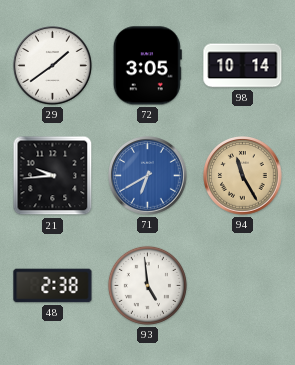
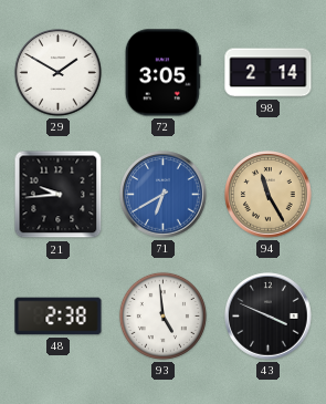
29: 1:39 -> 1:50
98: 10:14 -> 2:14
43: none -> 3:49
